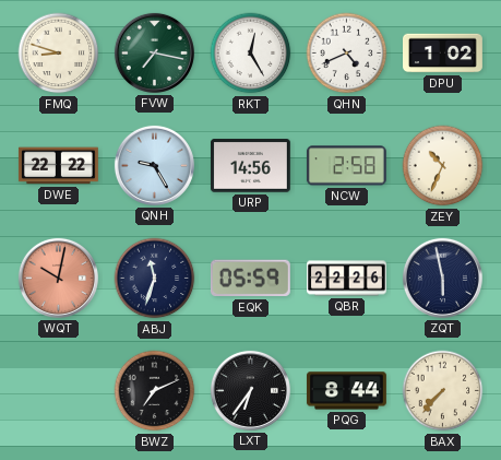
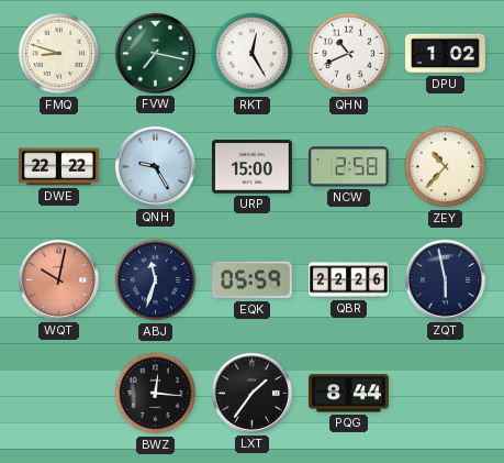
QHN: 4:41 -> 10:41
URP: 14:56 -> 15:00
ZEY: 10:34 -> 10:37
BWZ: 7:11 -> 12:16
LXT: 6:36 -> 1:36
BAX: 7:37 -> none
